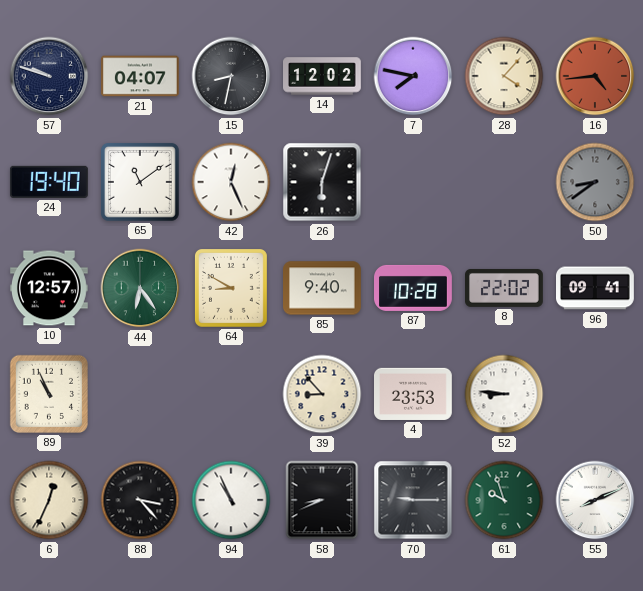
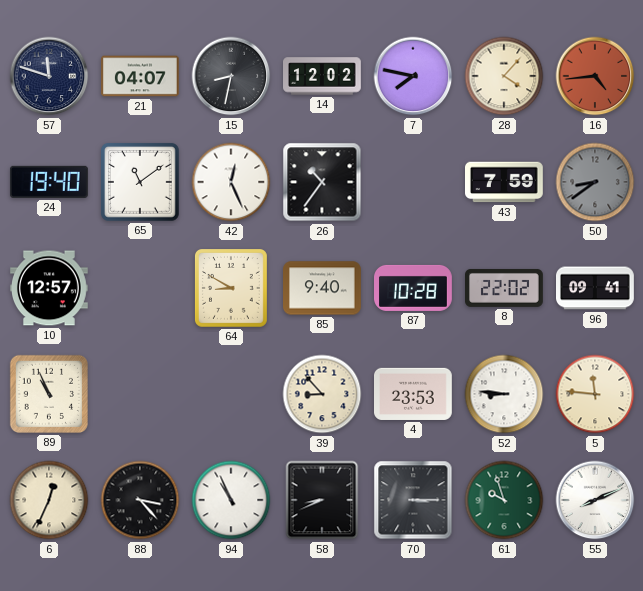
57: 9:48 -> 11:48
26: 6:03 -> 10:36
43: none -> 7:59
44: 6:24 -> none
5: none -> 11:46
70: 9:15 -> 3:15
